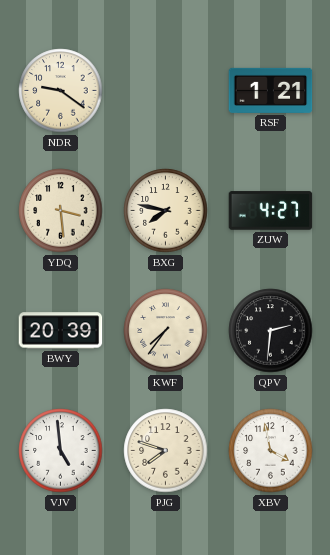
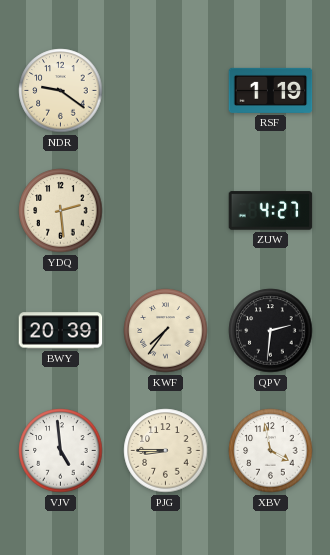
RSF: 1:21 -> 1:19
YDQ: 3:29 -> 2:29
BXG: 7:47 -> none
PJG: 7:48 -> 8:45
